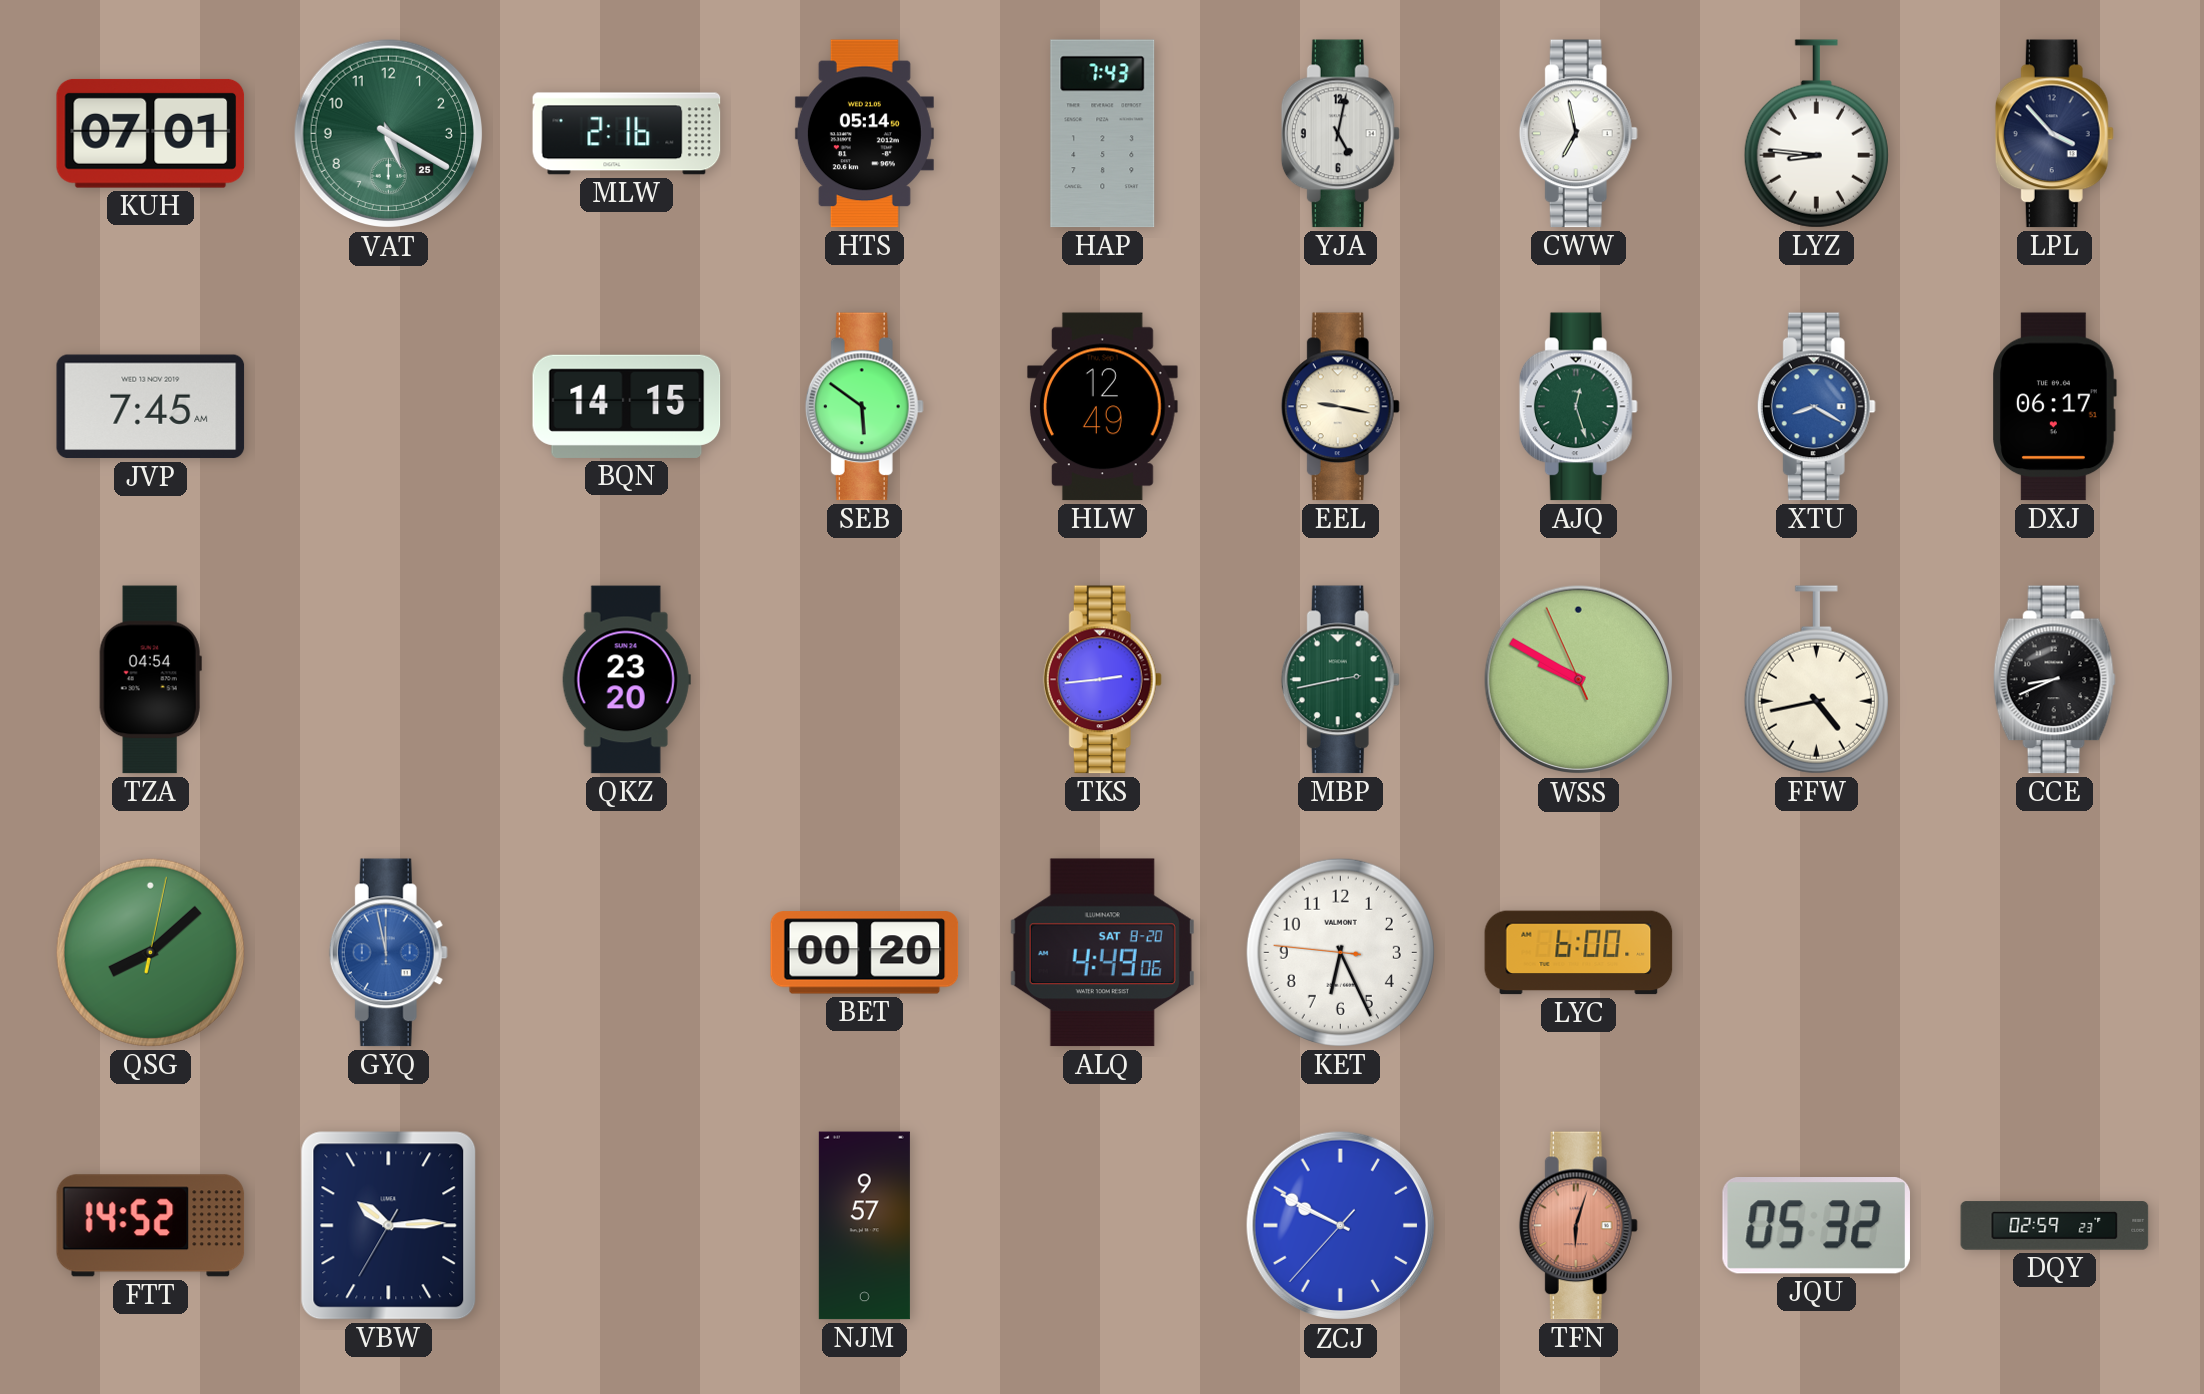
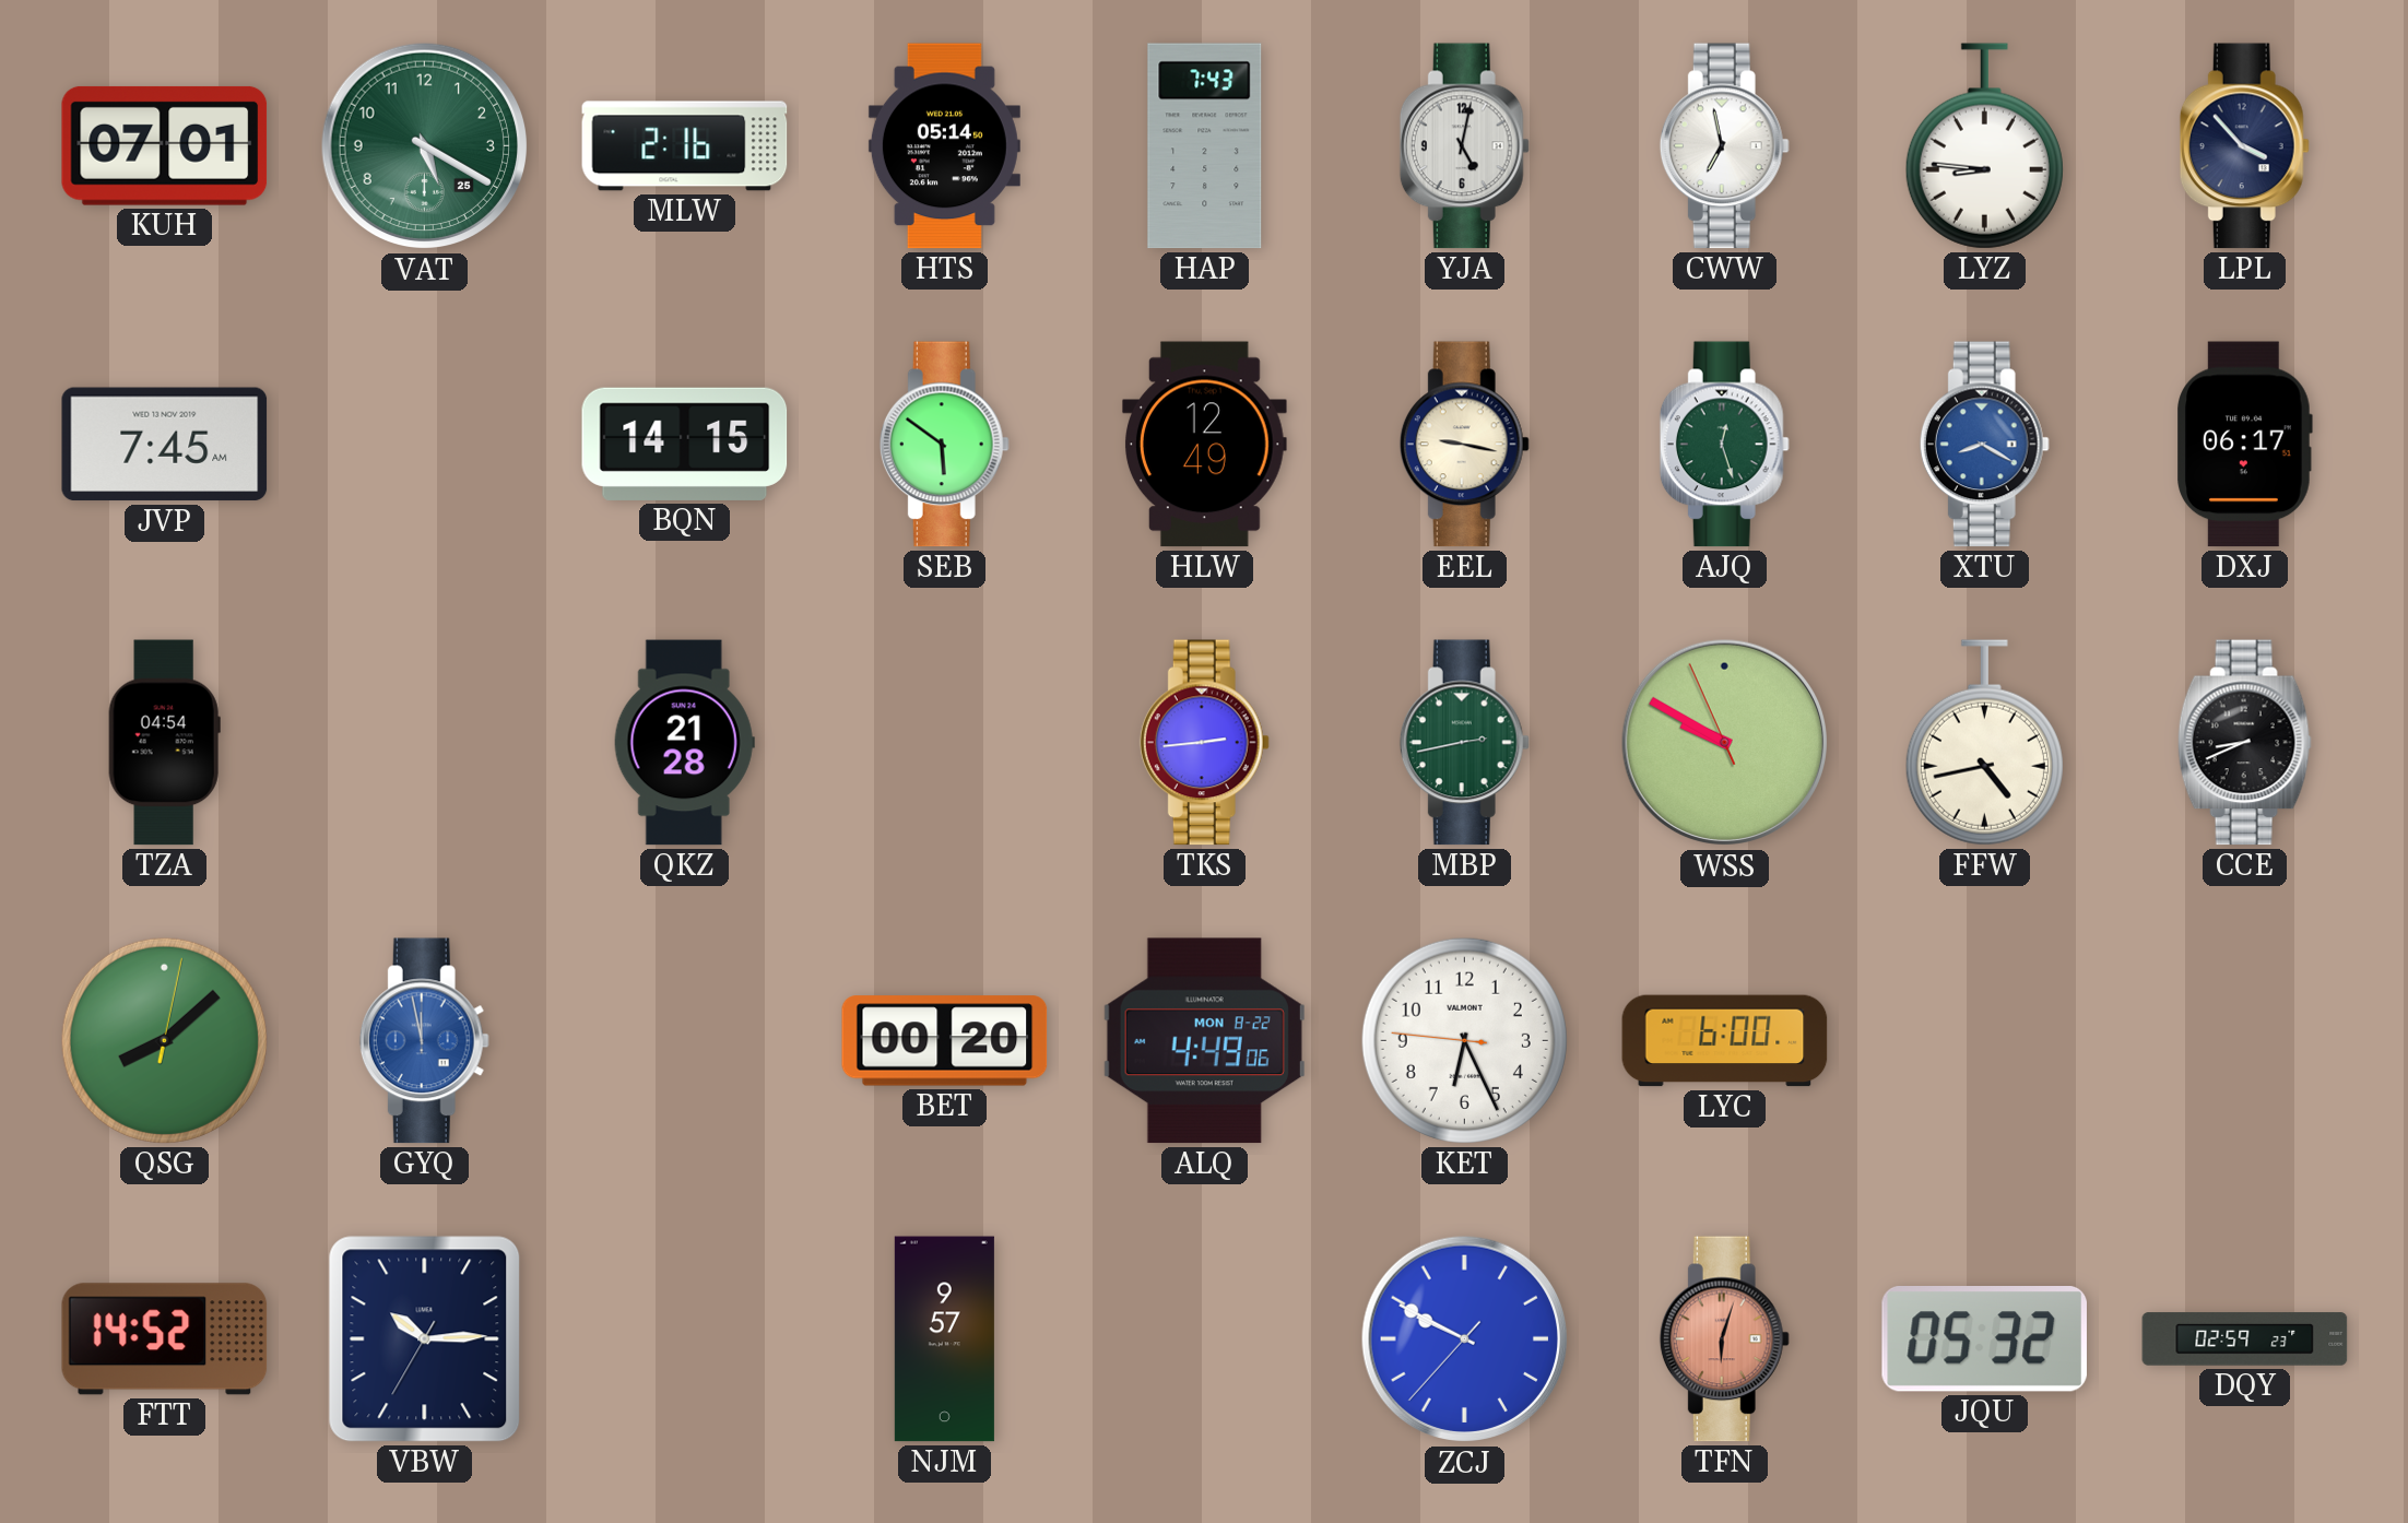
QKZ: 23:20 -> 21:28
ALQ date: SAT 8-20 -> MON 8-22
